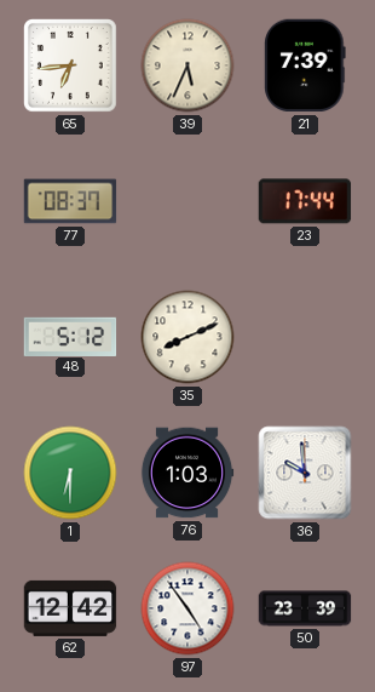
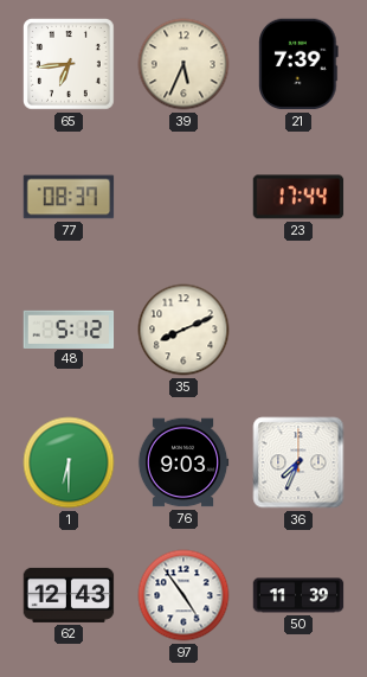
76: 1:03 -> 9:03
36: 9:59 -> 7:34
62: 12:42 -> 12:43
50: 23:39 -> 11:39
